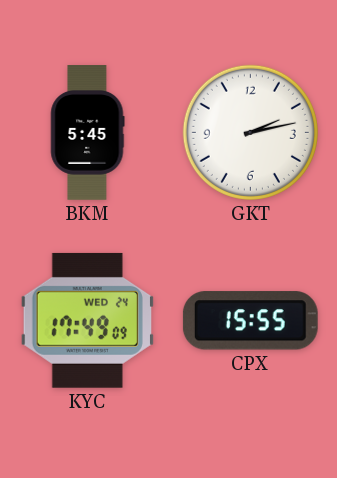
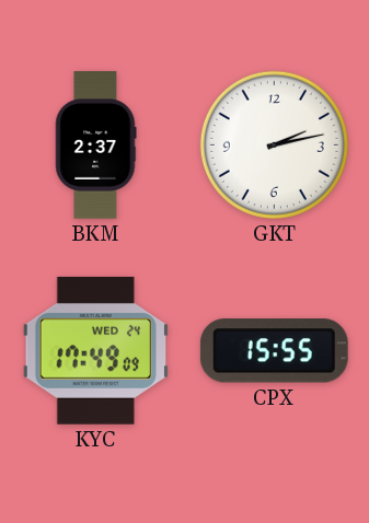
BKM: 5:45 -> 2:37
